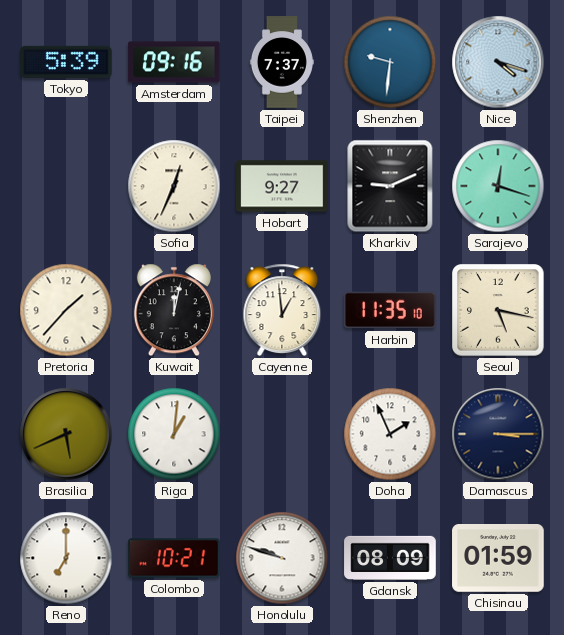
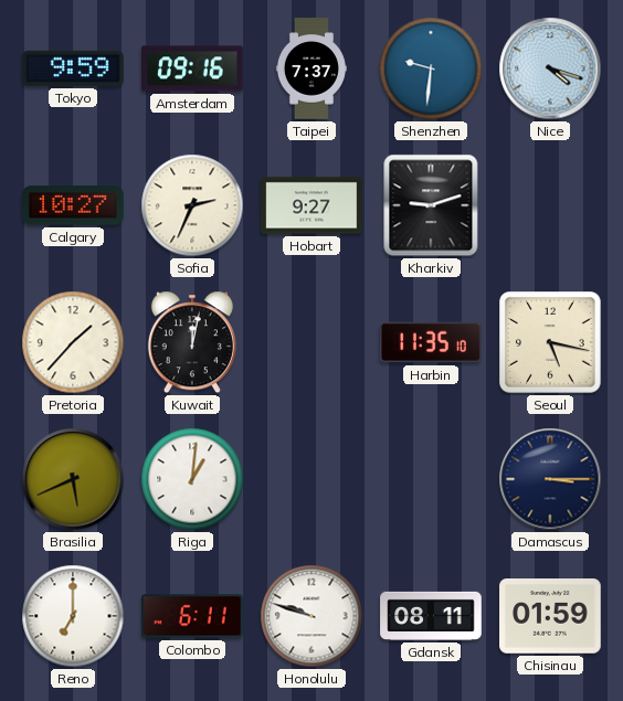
Tokyo: 5:39 -> 9:59
Calgary: none -> 10:27
Sofia: 12:34 -> 2:34
Kharkiv: 9:11 -> 9:12
Sarajevo: 12:18 -> none
Cayenne: 12:59 -> none
Doha: 1:56 -> none
Colombo: 10:21 -> 6:11
Gdansk: 08:09 -> 08:11
